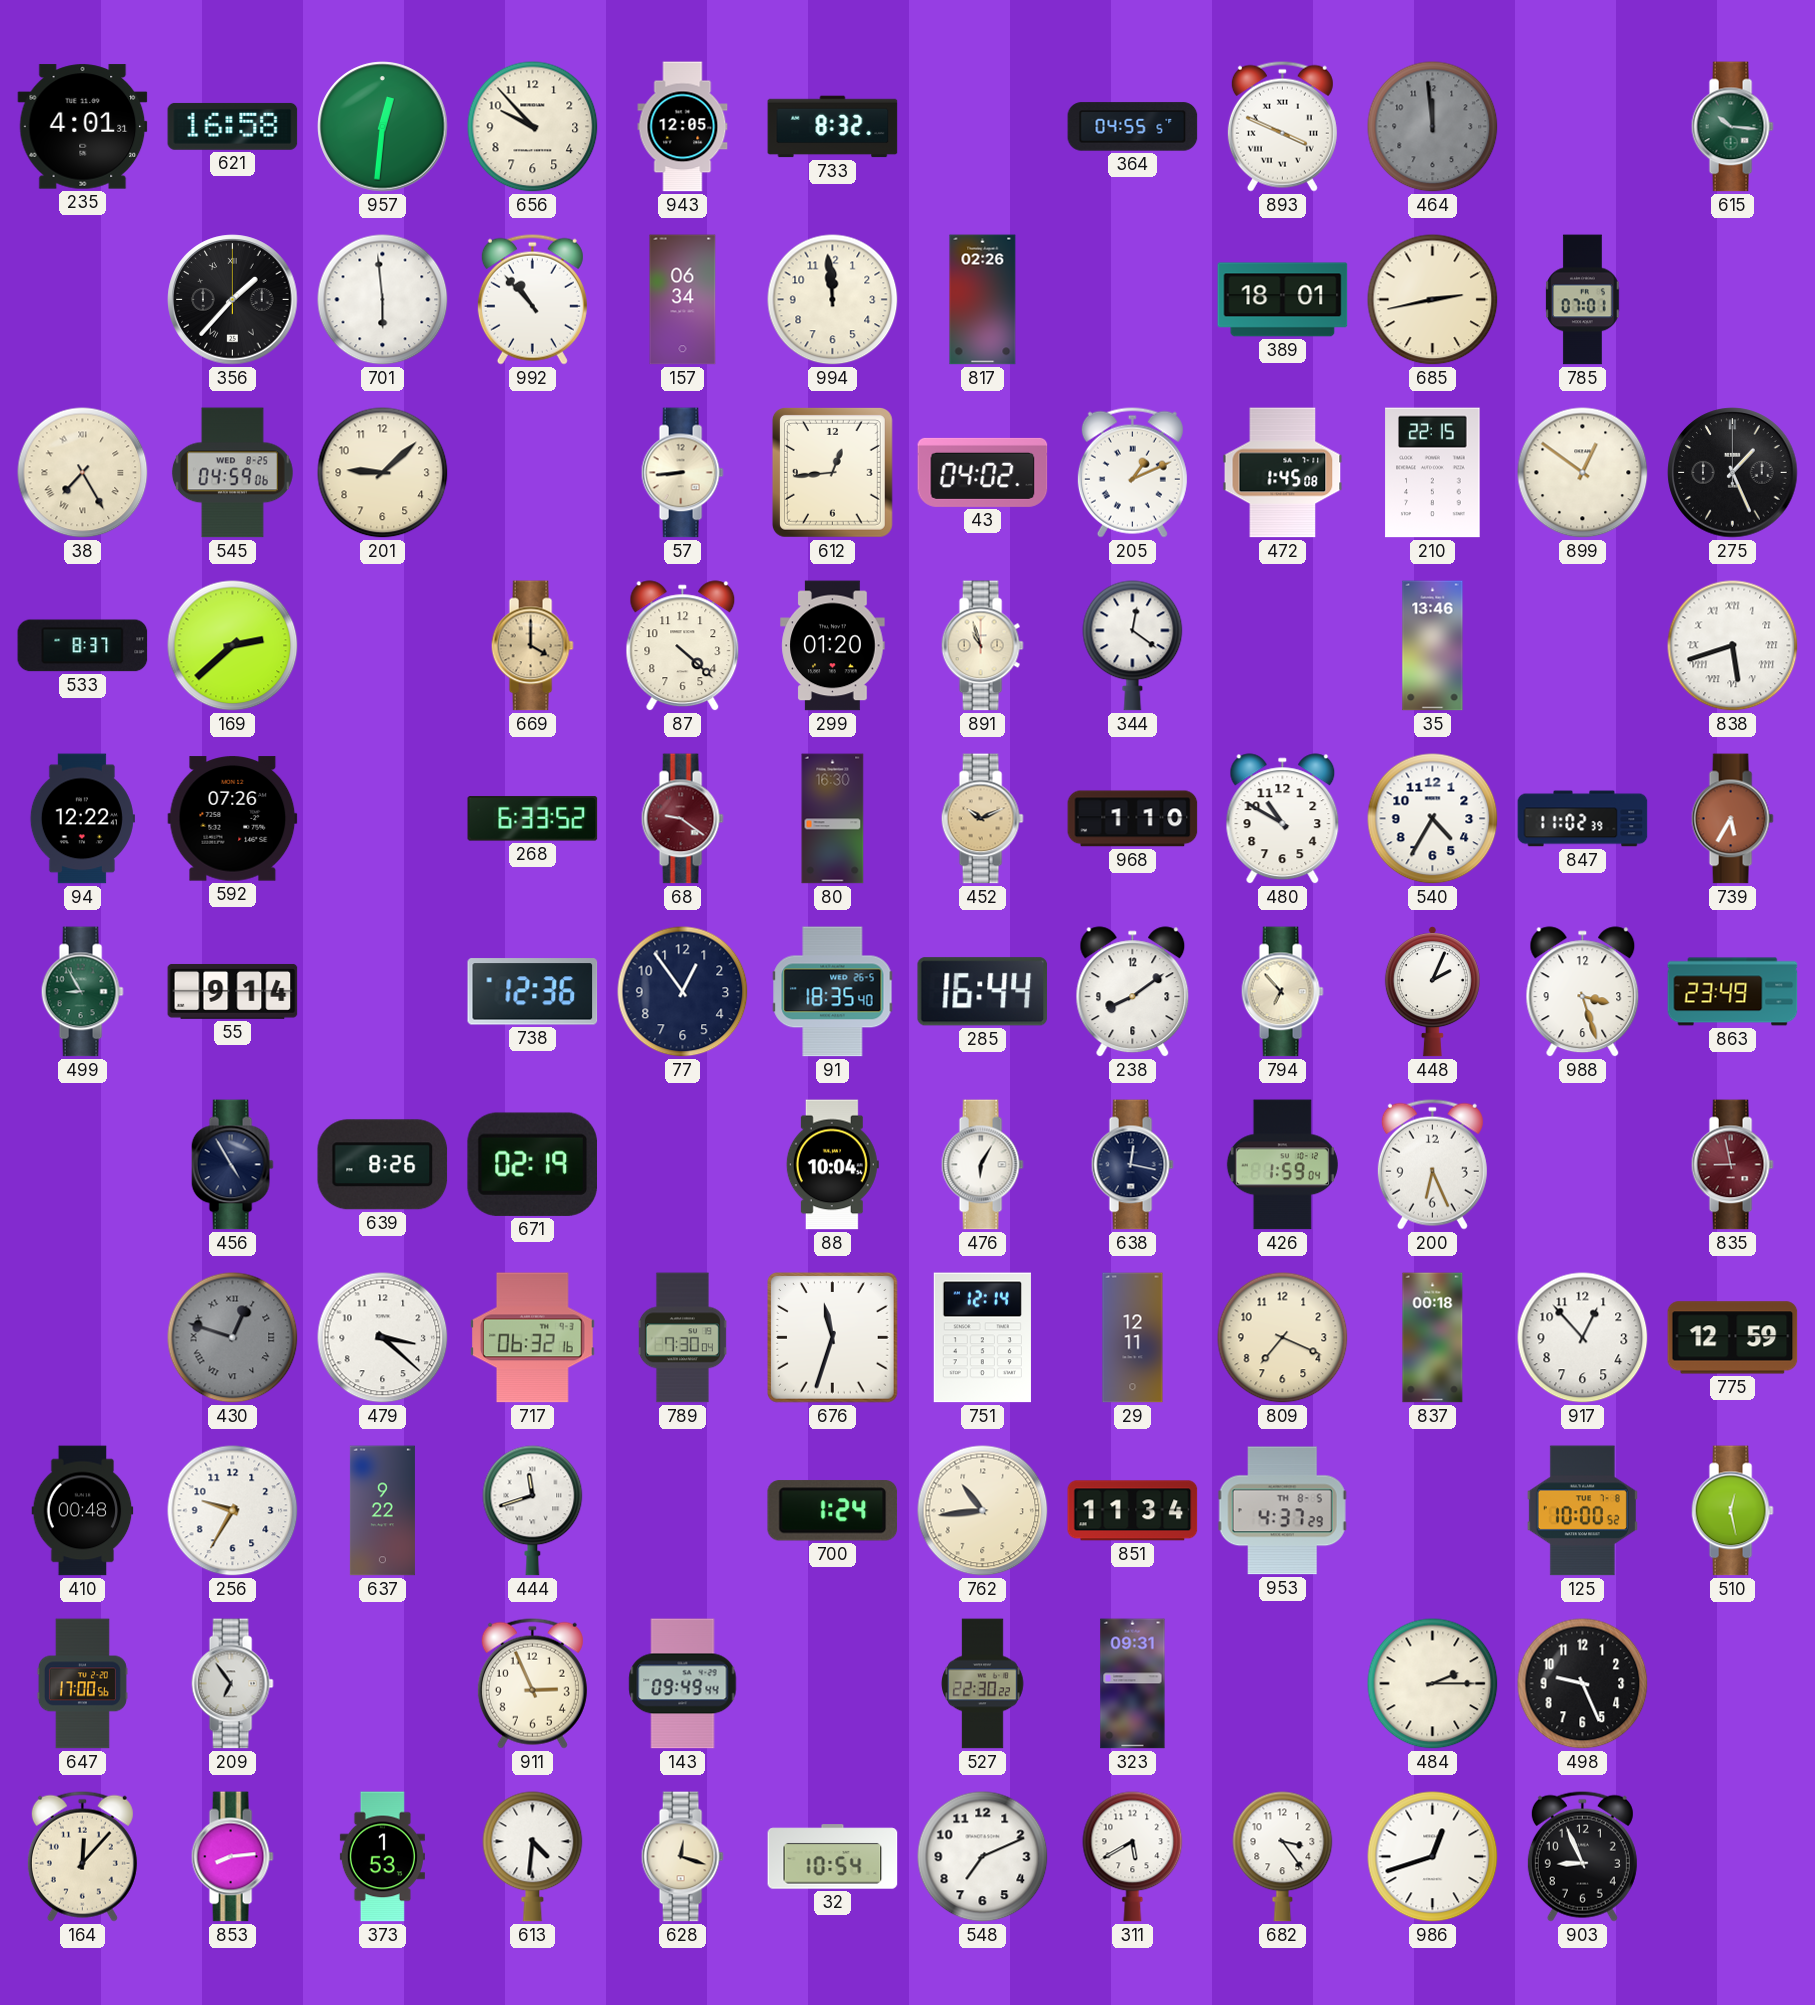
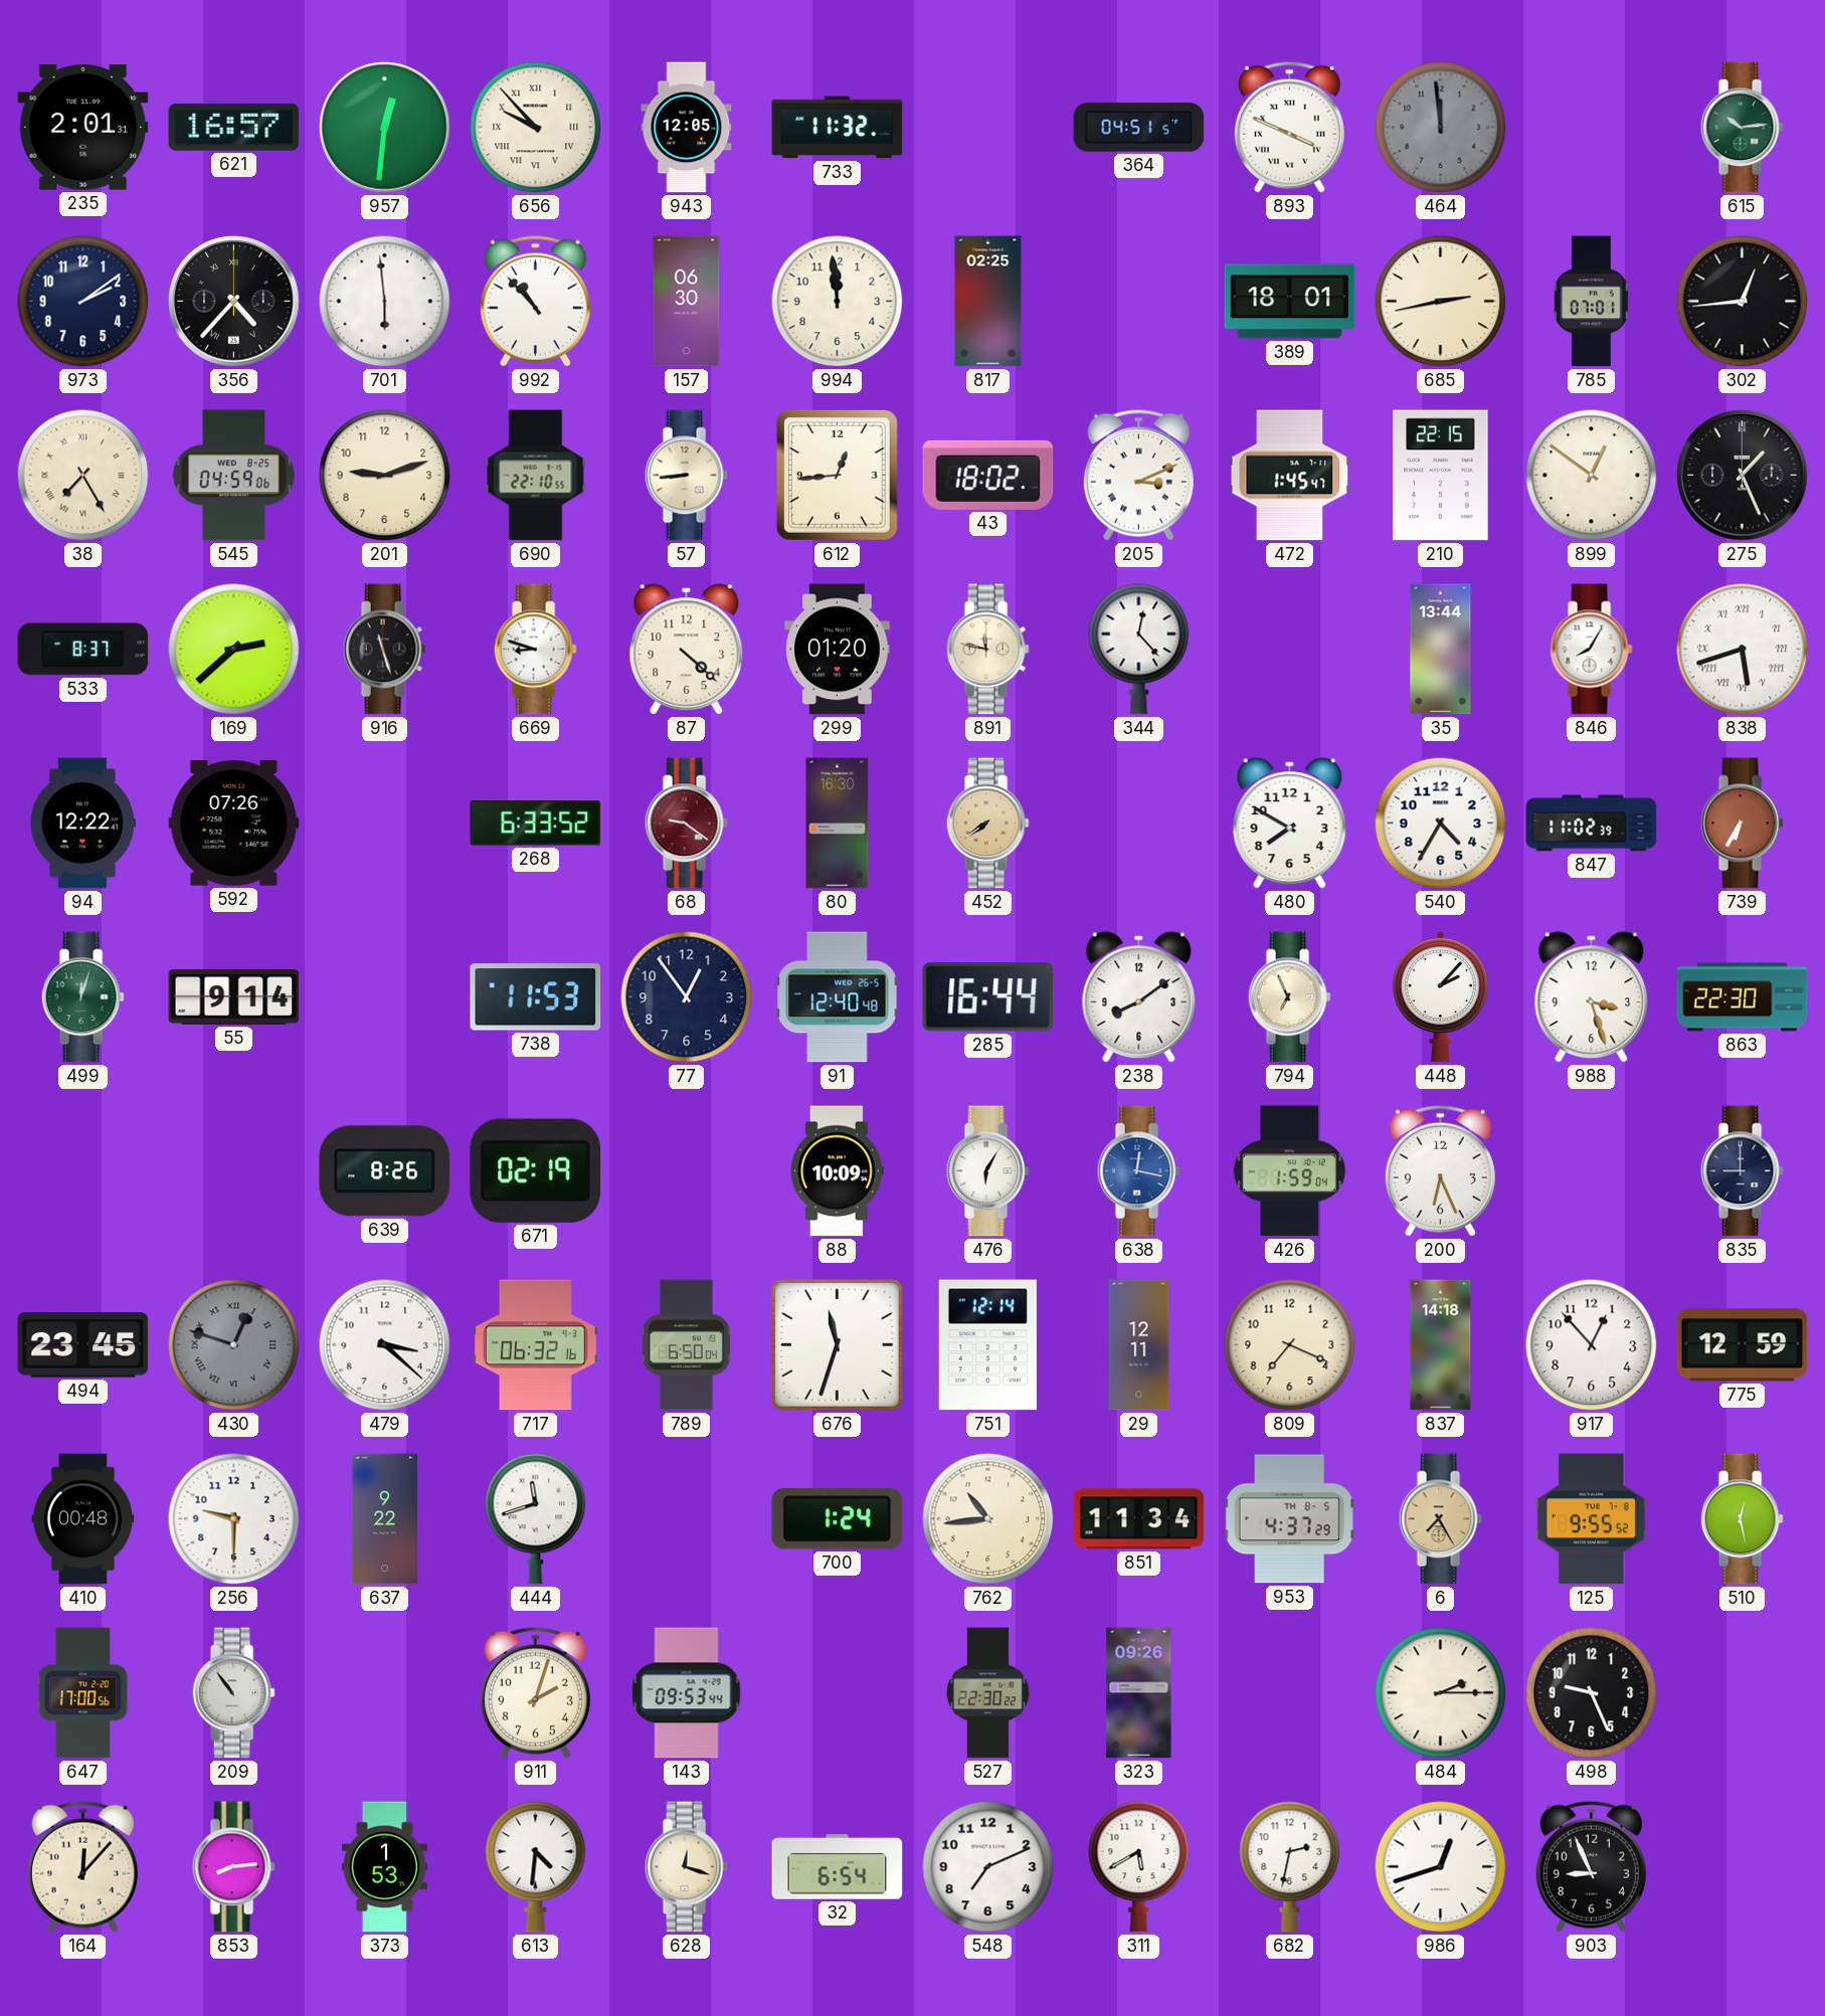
235: 4:01 -> 2:01
621: 16:58 -> 16:57
656 numerals: Arabic -> Roman
733: 8:32 -> 11:32
364: 04:55 -> 04:51
615: 10:16 -> 10:14
973: none -> 2:09
356: 1:37 -> 4:37
157: 06:34 -> 06:30
817: 02:26 -> 02:25
302: none -> 12:44
201: 9:08 -> 9:12
690: none -> 22:10
43: 04:02 -> 18:02
205: 1:11 -> 3:11
472: 1:45:08 -> 1:45:47
916: none -> 11:27
669: 4:00 -> 8:48
669 dial: champagne -> white
891: 10:57 -> 11:47
344: 12:21 -> 12:23
35: 13:46 -> 13:44
846: none -> 8:05
452: 10:11 -> 7:39
968: 1:10 -> none
480: 10:50 -> 7:50
739: 5:35 -> 6:35
499: 8:55 -> 12:03
738: 12:36 -> 11:53
91: 18:35 -> 12:40
794: 6:53 -> 6:56
448: 2:04 -> 2:07
863: 23:49 -> 22:30
456: 4:55 -> none
88: 10:04 -> 10:09
638 dial: navy -> blue
835: 8:58 -> 9:00
835 dial: burgundy -> navy
494: none -> 23:45
789: 7:30 -> 6:50
837: 00:18 -> 14:18
256: 9:35 -> 9:30
6: none -> 7:25
125: 10:00 -> 9:55
209: 6:54 -> 10:54
911: 2:56 -> 2:03
143: 09:49 -> 09:53
323: 09:31 -> 09:26
32: 10:54 -> 6:54
682: 3:24 -> 2:32
